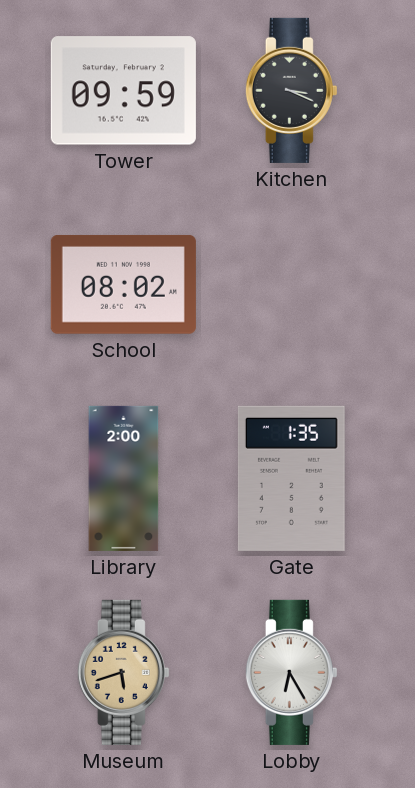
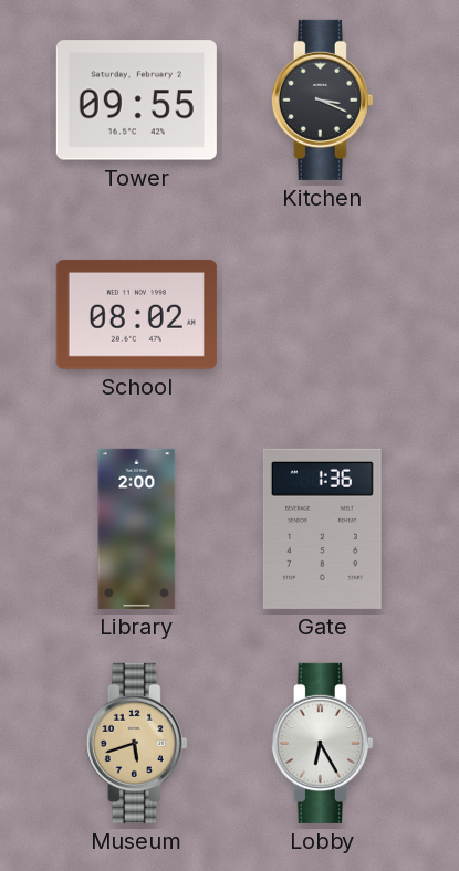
Tower: 09:59 -> 09:55
Gate: 1:35 -> 1:36
